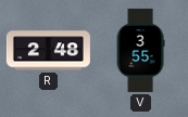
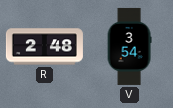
V: 3:55 -> 3:54
